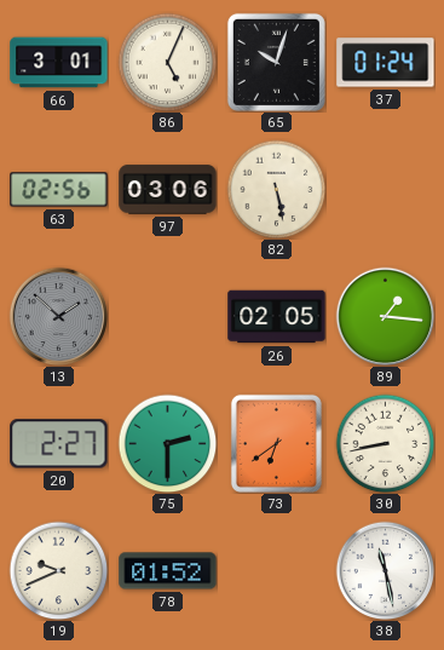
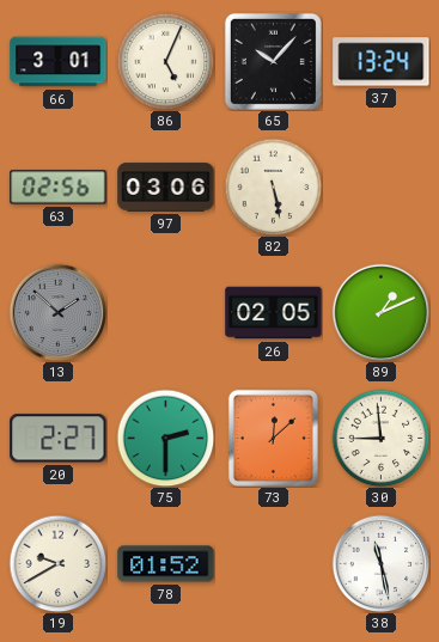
65: 10:03 -> 10:07
37: 01:24 -> 13:24
89: 1:16 -> 1:11
73: 6:39 -> 12:08
30: 8:43 -> 8:59
19: 9:41 -> 9:40
